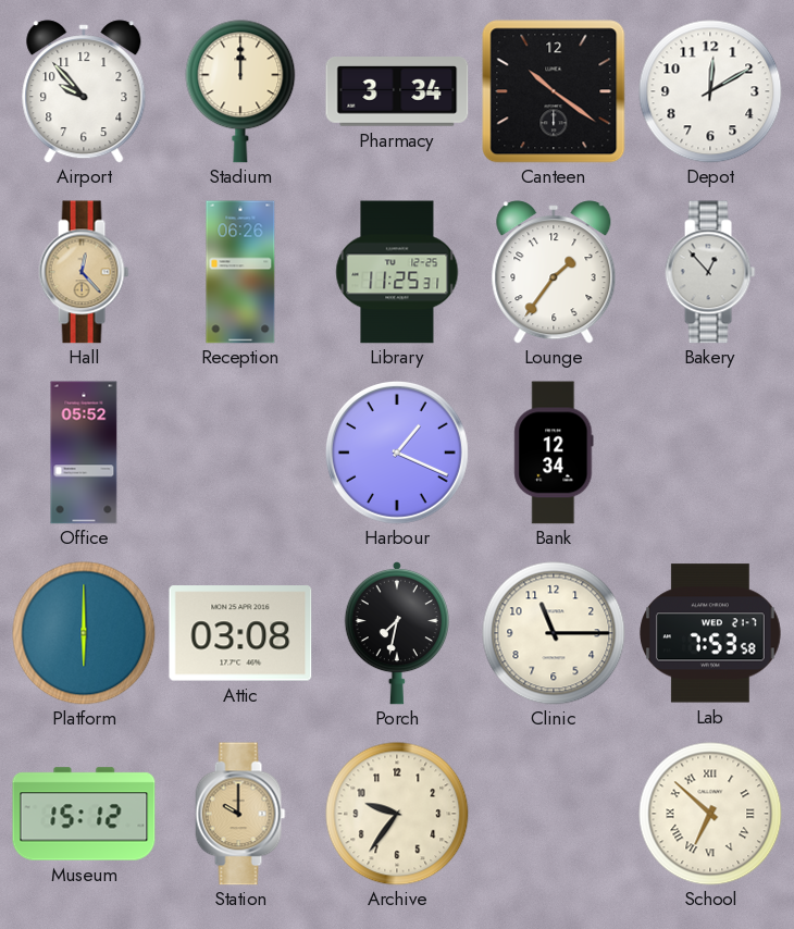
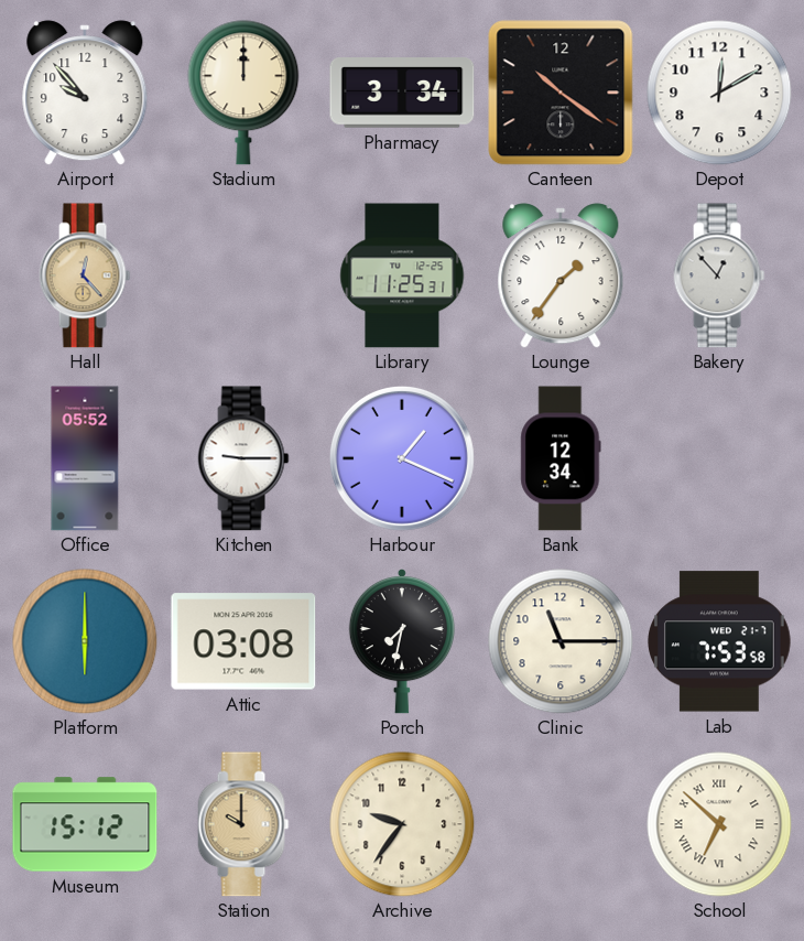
Reception: 06:26 -> none
Kitchen: none -> 9:15
